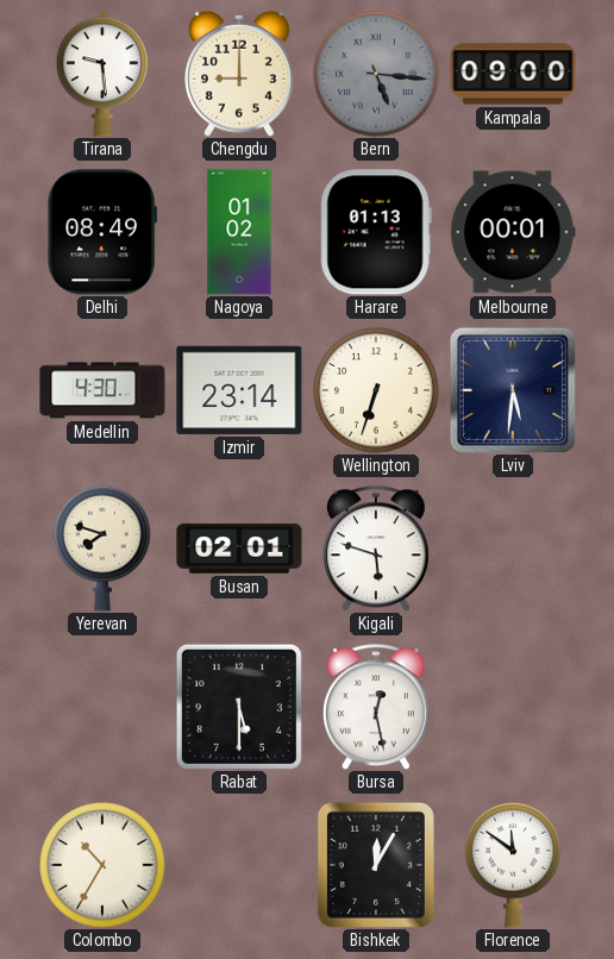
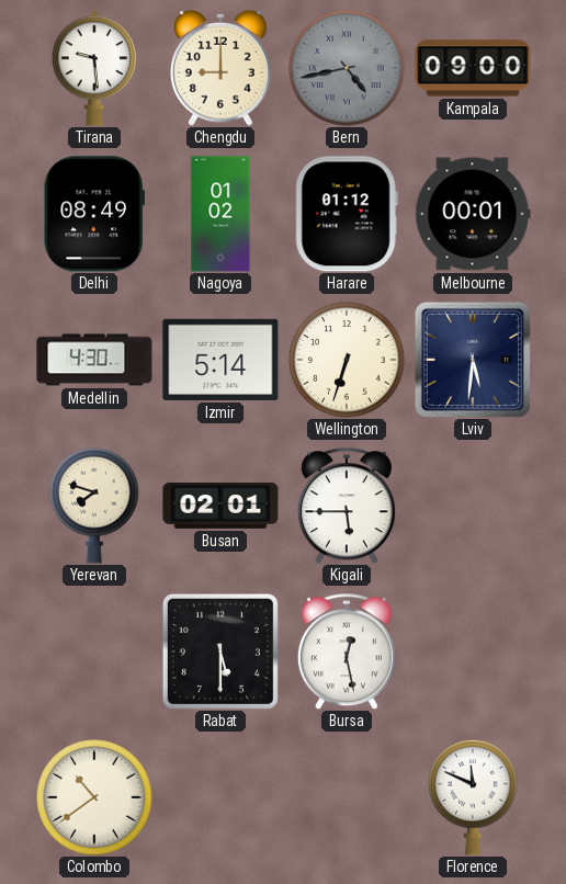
Bern: 5:16 -> 4:43
Harare: 01:13 -> 01:12
Izmir: 23:14 -> 5:14
Kigali: 5:48 -> 5:45
Colombo: 10:35 -> 10:39
Bishkek: 12:05 -> none
Florence: 11:51 -> 11:49
